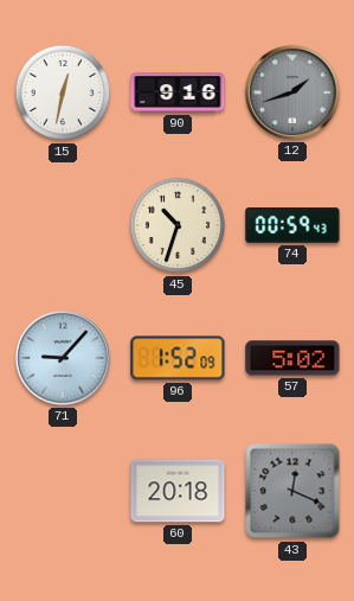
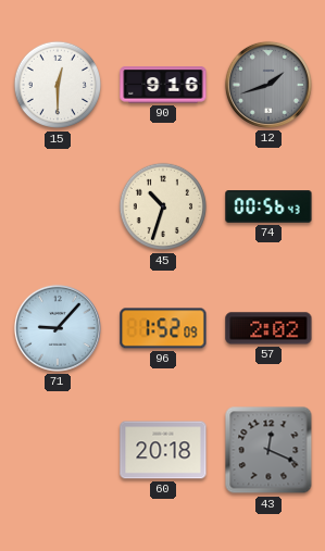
15: 12:32 -> 12:30
74: 00:59 -> 00:56
57: 5:02 -> 2:02
